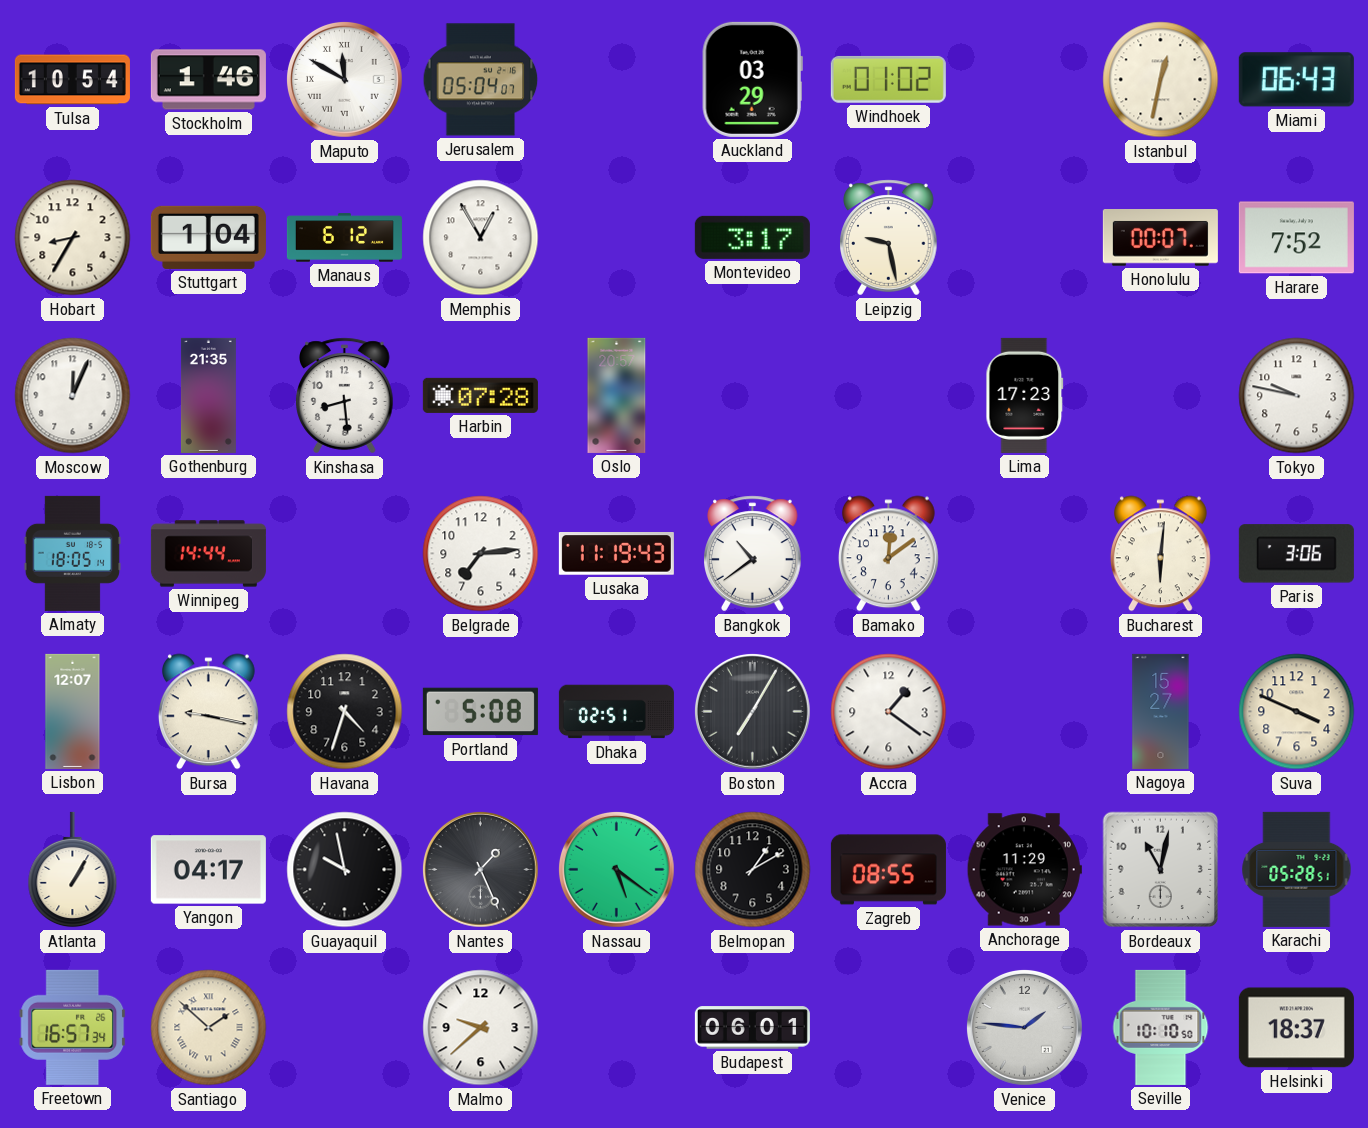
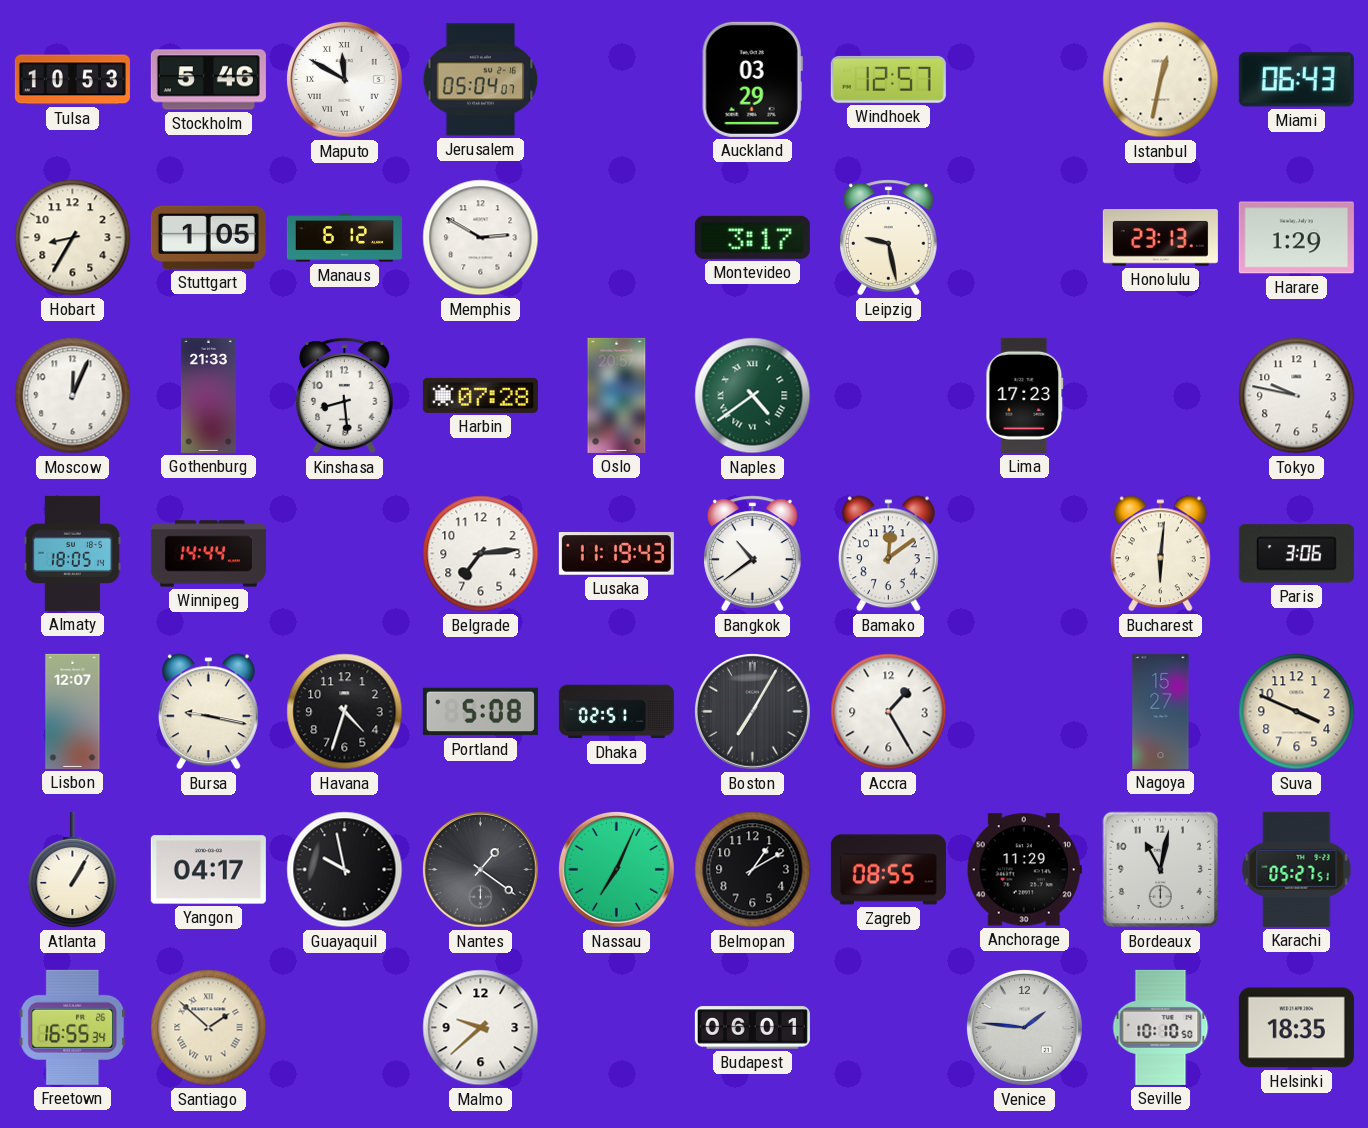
Tulsa: 10:54 -> 10:53
Stockholm: 1:46 -> 5:46
Windhoek: 01:02 -> 12:57
Stuttgart: 1:04 -> 1:05
Memphis: 12:55 -> 2:50
Honolulu: 00:07 -> 23:13
Harare: 7:52 -> 1:29
Gothenburg: 21:35 -> 21:33
Naples: none -> 4:39
Accra: 1:21 -> 1:25
Nantes: 1:26 -> 1:21
Nassau: 5:21 -> 7:04
Karachi: 05:28 -> 05:27
Freetown: 16:57 -> 16:55
Helsinki: 18:37 -> 18:35
